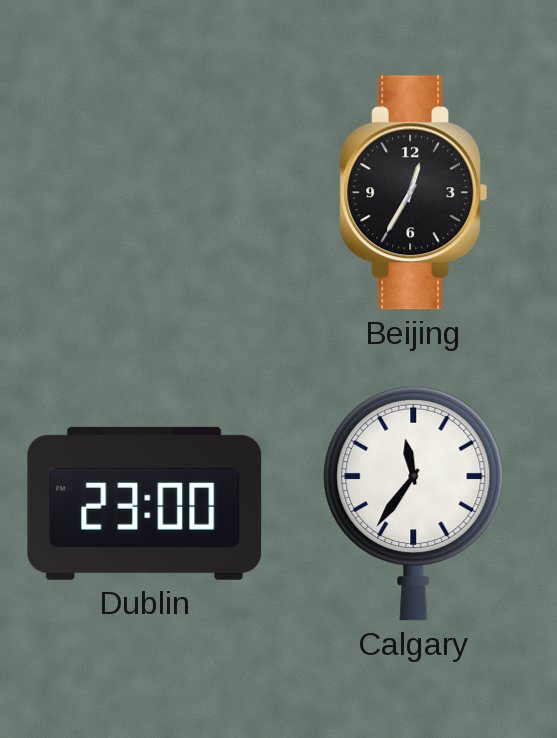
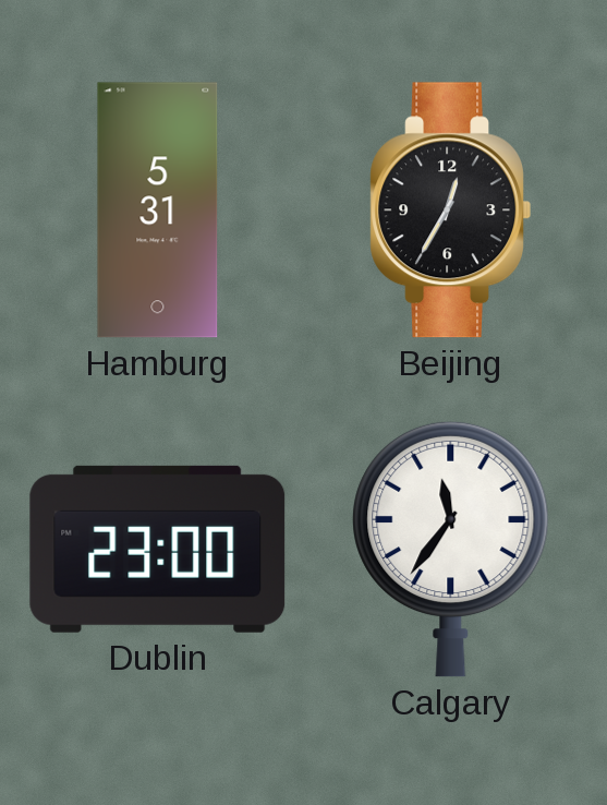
Hamburg: none -> 5:31
